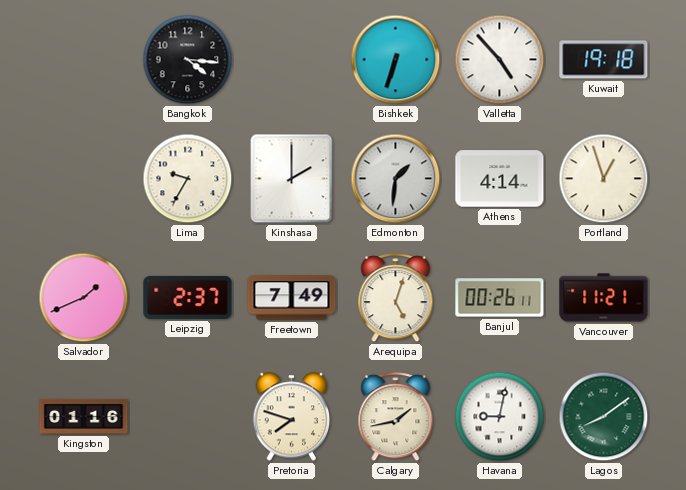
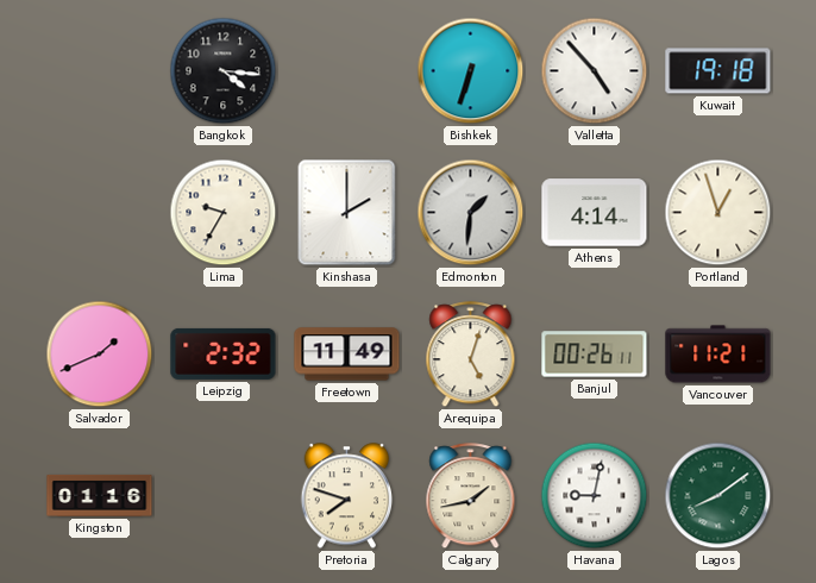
Leipzig: 2:37 -> 2:32
Freetown: 7:49 -> 11:49
